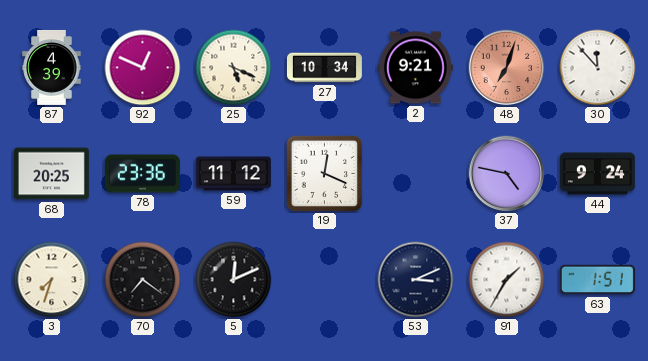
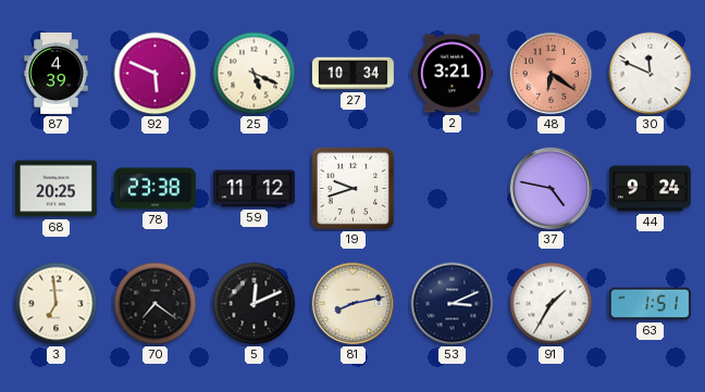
92: 12:49 -> 5:49
2: 9:21 -> 3:21
48: 7:03 -> 6:21
30: 11:53 -> 11:49
78: 23:36 -> 23:38
19: 12:19 -> 9:42
3: 7:33 -> 6:59
81: none -> 8:13
